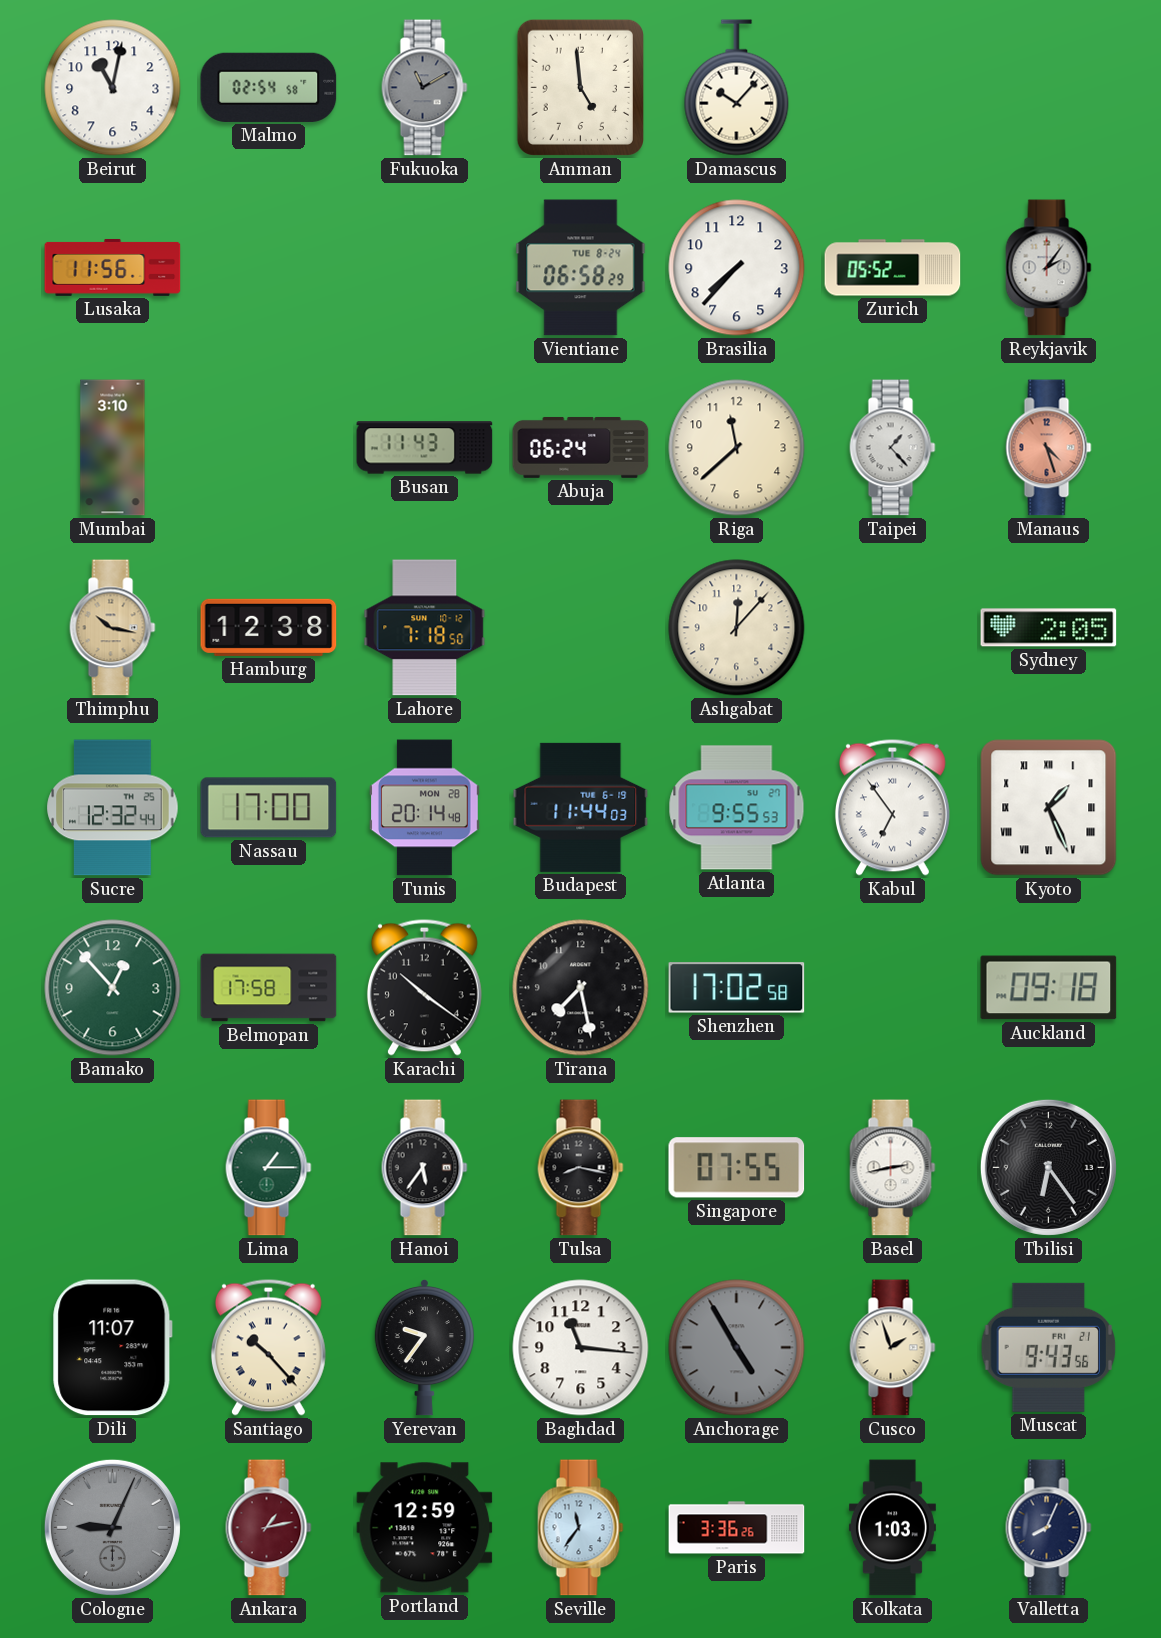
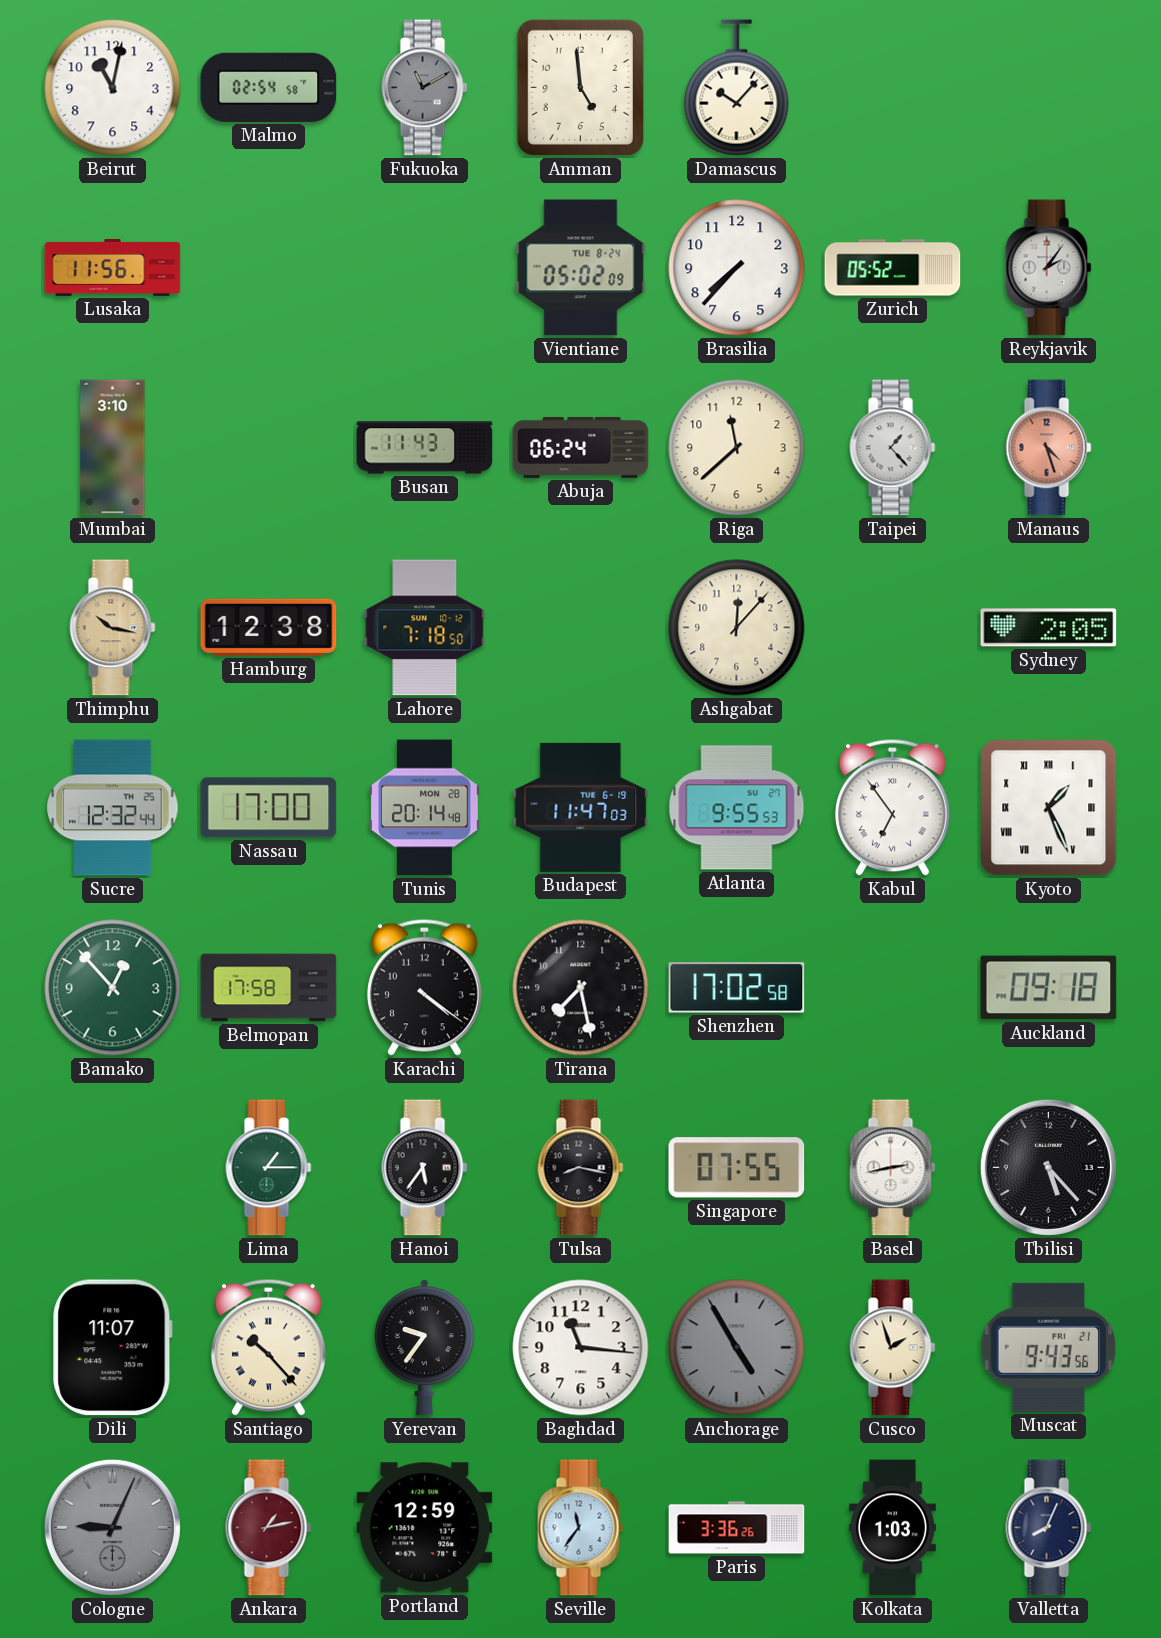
Vientiane: 06:58 -> 05:02
Budapest: 11:44 -> 11:47
Karachi: 10:21 -> 4:21
Tbilisi: 6:24 -> 5:23
